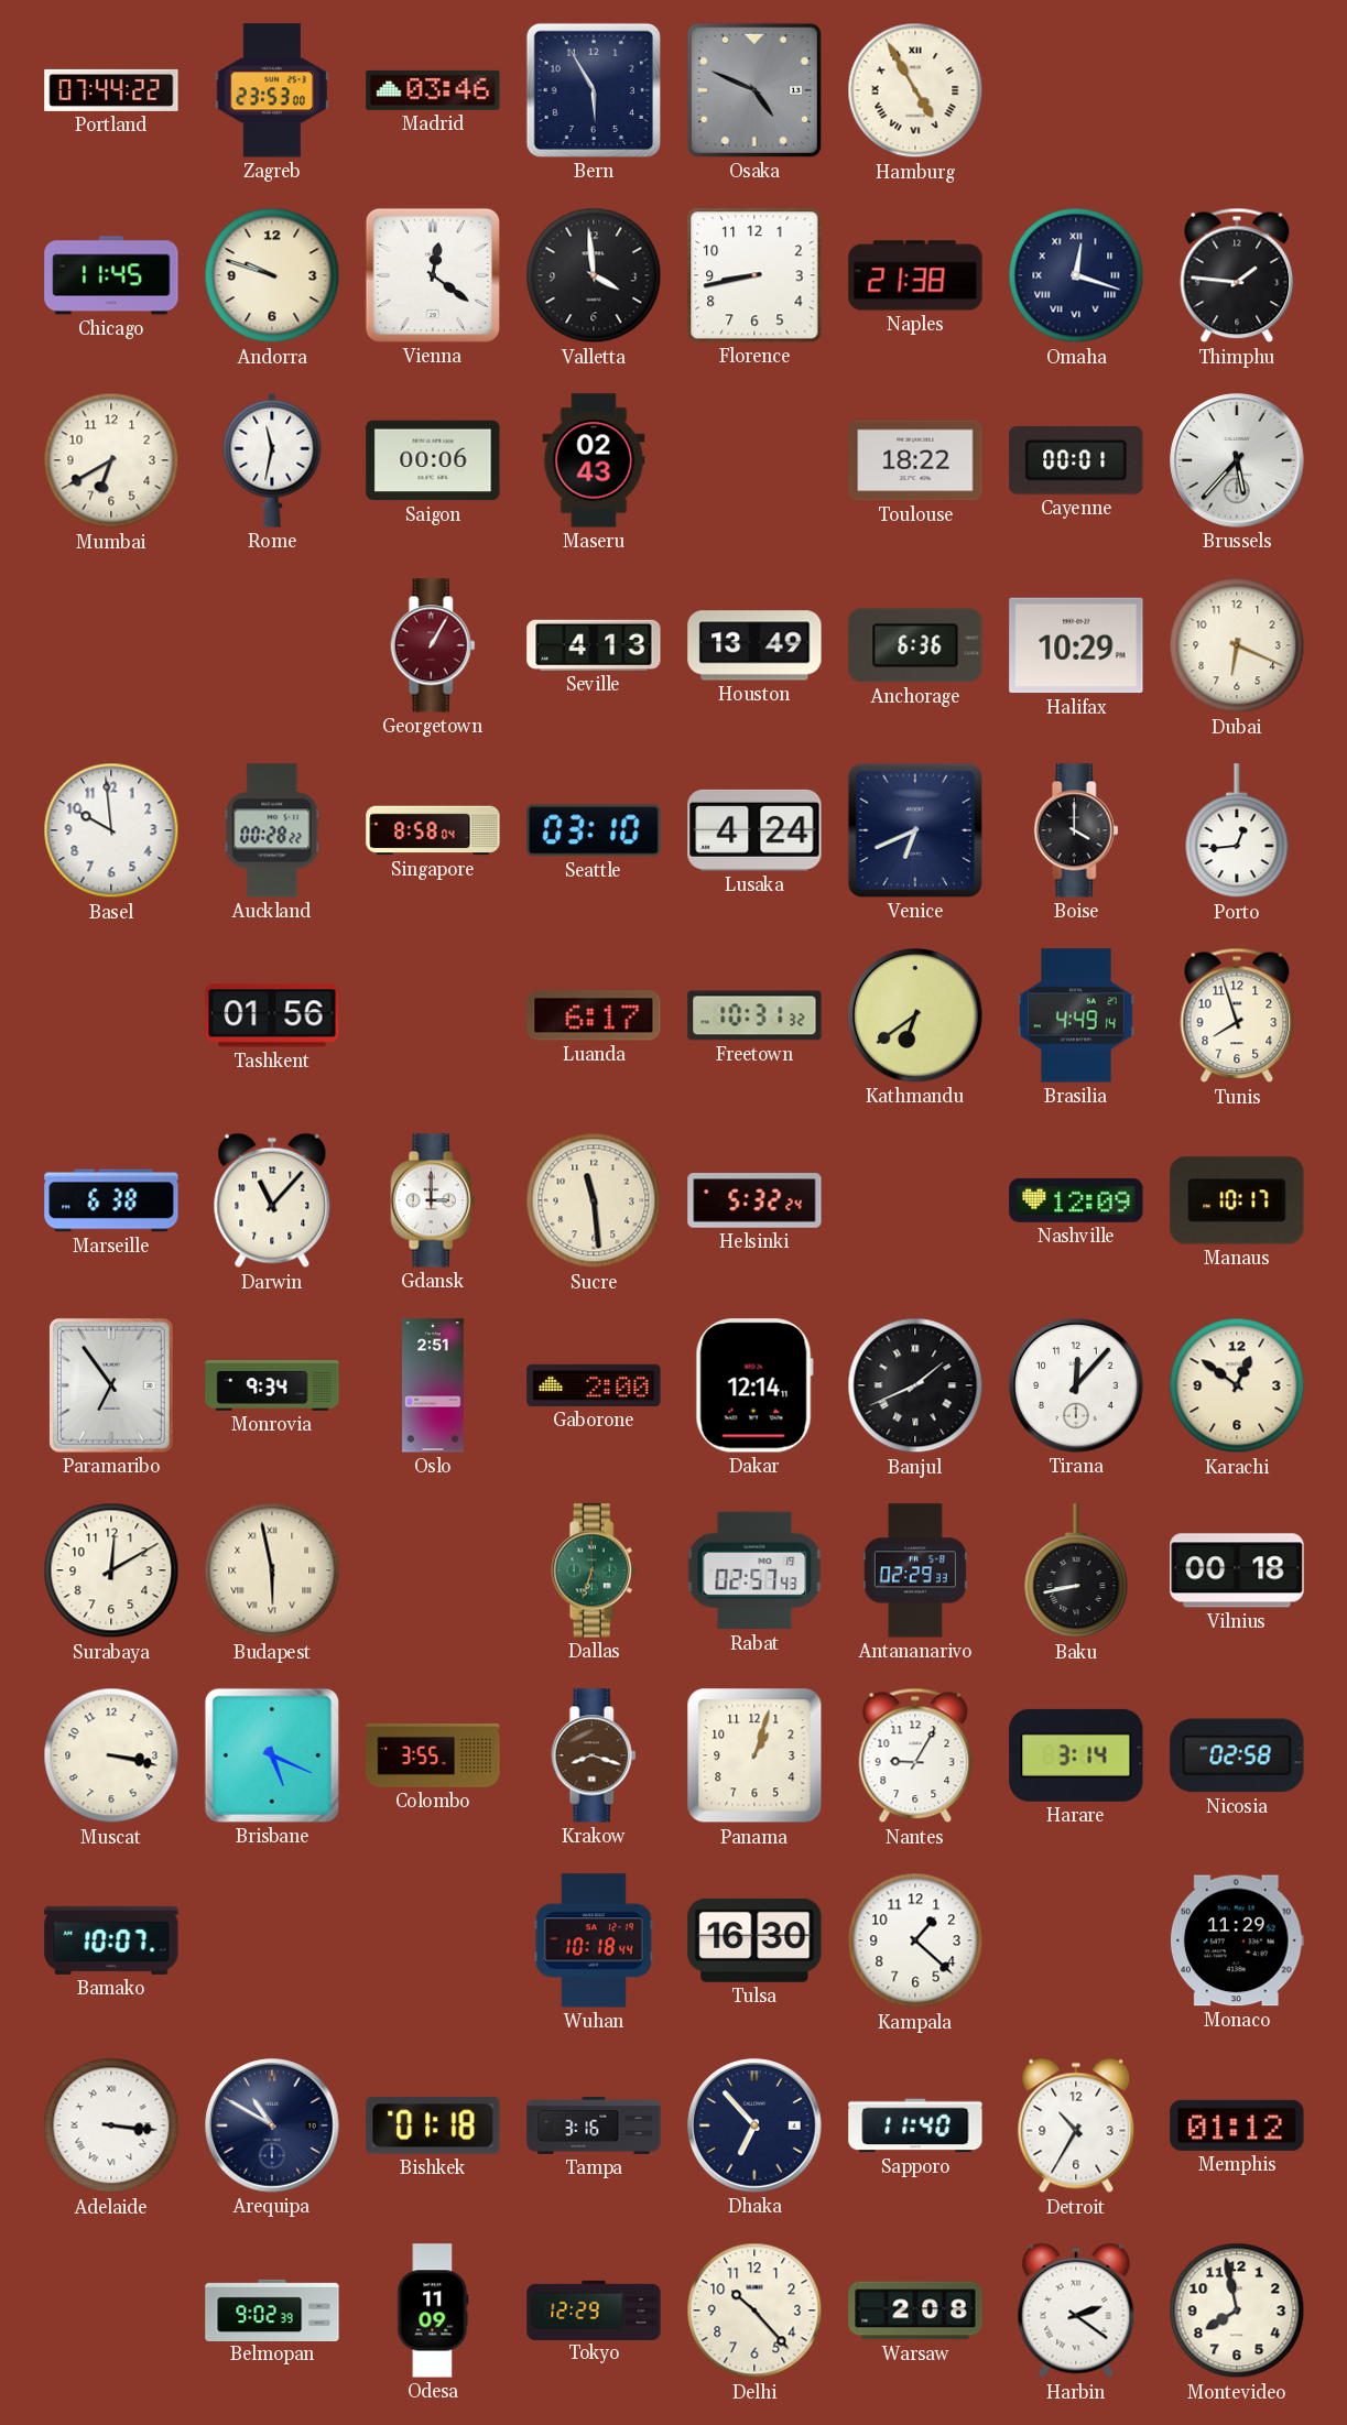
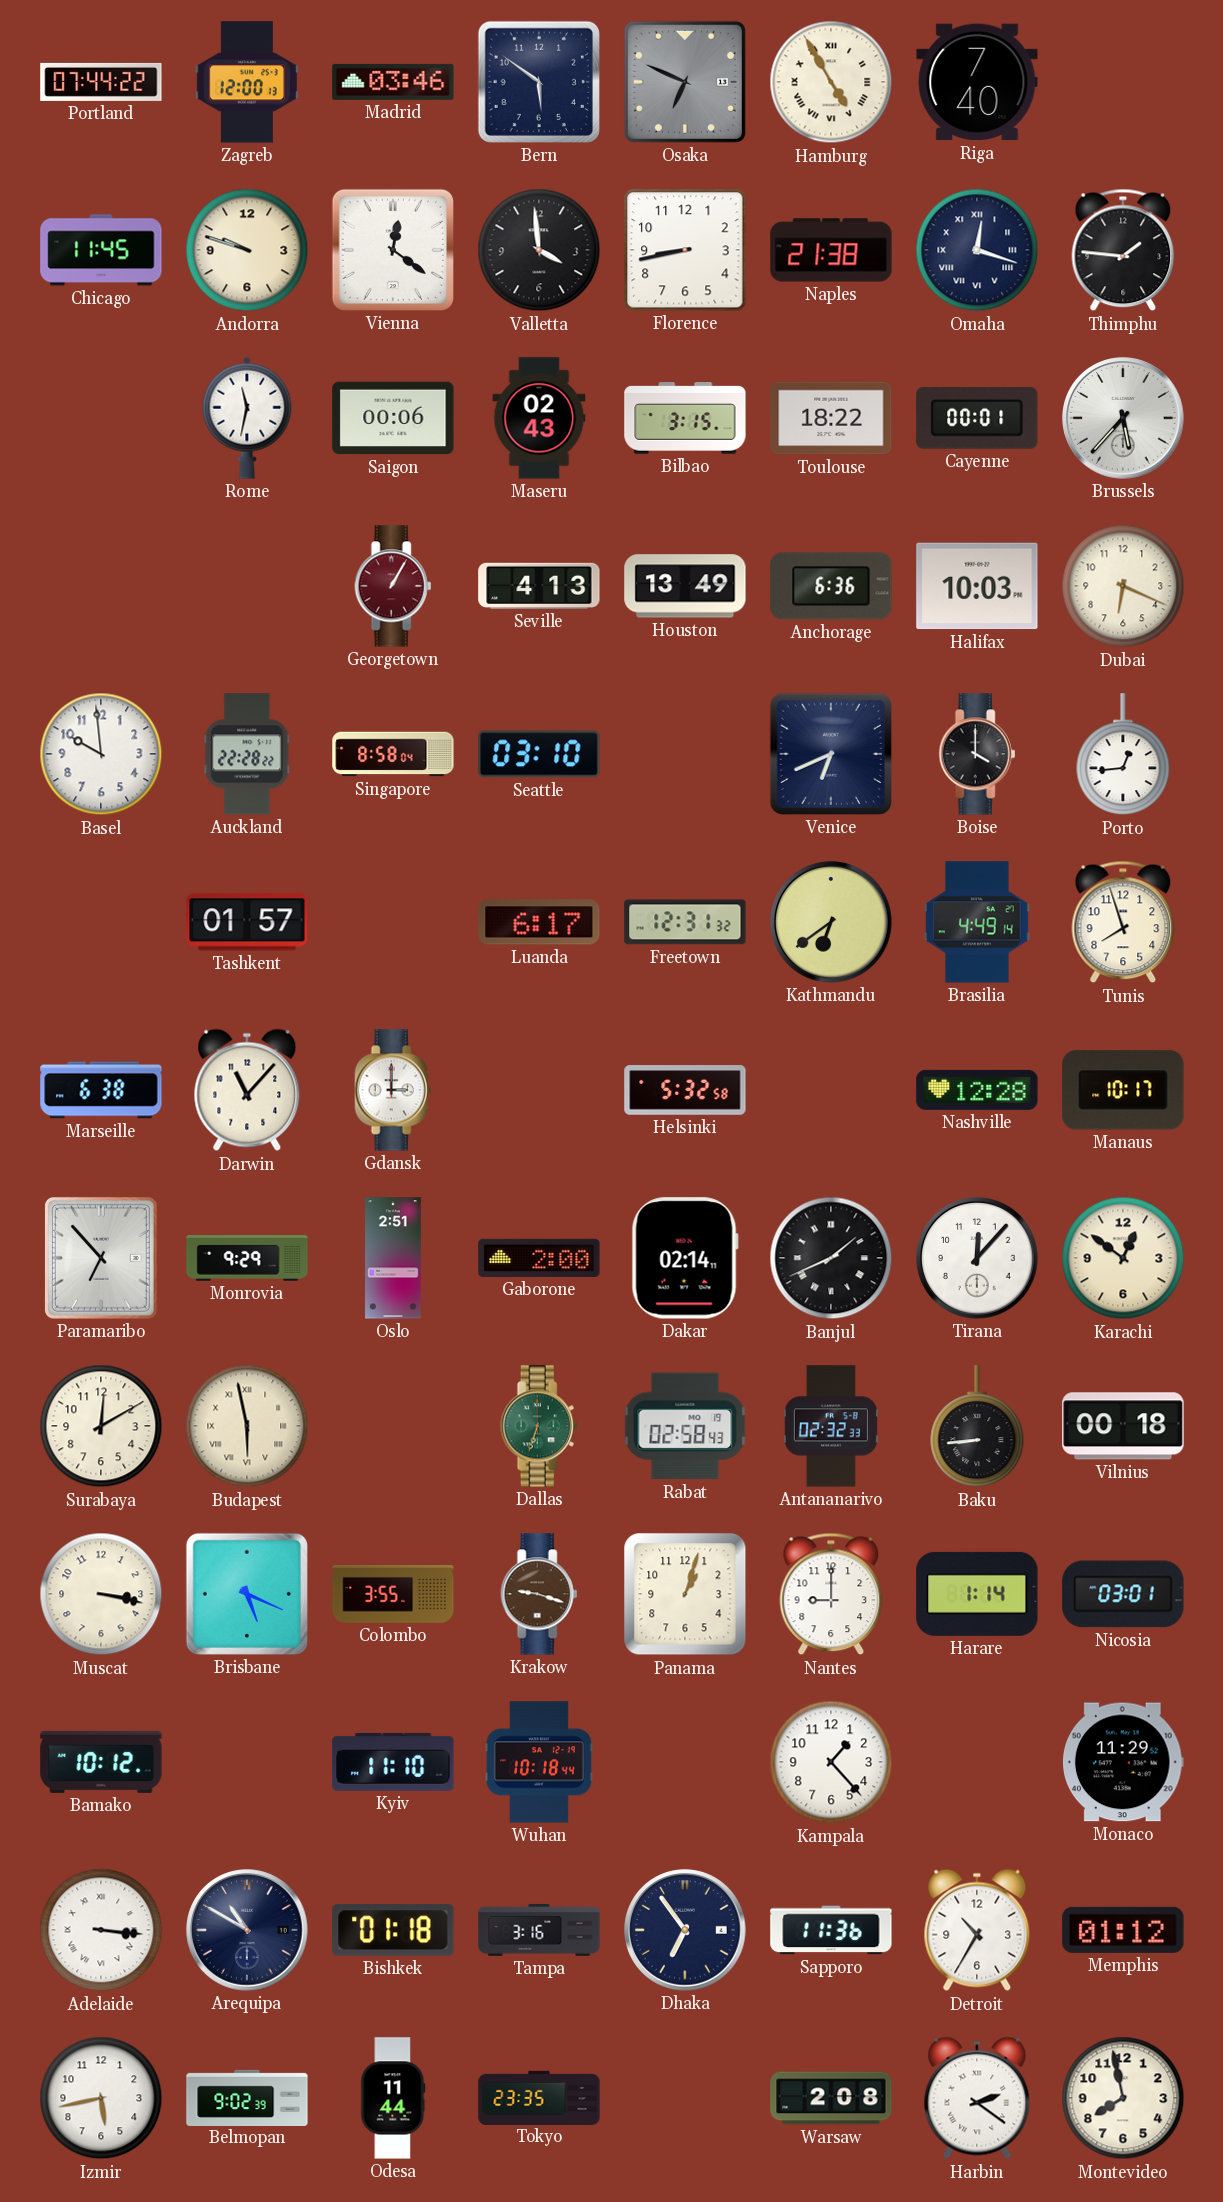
Zagreb: 23:53 -> 12:00
Bern: 5:55 -> 5:51
Osaka: 4:49 -> 6:49
Riga: none -> 7:40
Mumbai: 6:40 -> none
Bilbao: none -> 3:15
Halifax: 10:29 -> 10:03
Auckland: 00:28 -> 22:28
Lusaka: 4:24 -> none
Tashkent: 01:56 -> 01:57
Freetown: 10:31 -> 12:31
Sucre: 11:29 -> none
Helsinki: 5:32:24 -> 5:32:58
Nashville: 12:09 -> 12:28
Paramaribo: 6:54 -> 6:53
Monrovia: 9:34 -> 9:29
Dakar: 12:14 -> 02:14
Rabat: 02:57 -> 02:58
Antananarivo: 02:29 -> 02:32
Baku: 8:43 -> 8:44
Krakow: 8:18 -> 9:18
Nantes: 9:05 -> 9:00
Harare: 3:14 -> 1:14
Nicosia: 02:58 -> 03:01
Bamako: 10:07 -> 10:12
Kyiv: none -> 11:10
Tulsa: 16:30 -> none
Kampala: 1:22 -> 1:23
Dhaka: 6:53 -> 6:54
Sapporo: 11:40 -> 11:36
Izmir: none -> 5:43
Odesa: 11:09 -> 11:44
Tokyo: 12:29 -> 23:35
Delhi: 10:23 -> none
